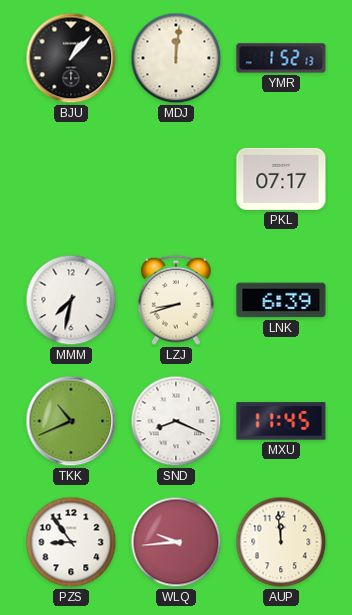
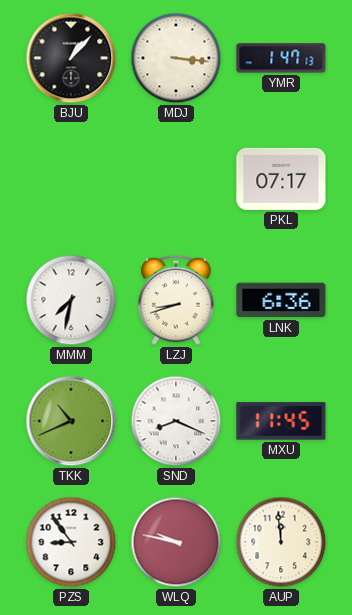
MDJ: 12:01 -> 3:16
YMR: 1:52 -> 1:47
LNK: 6:39 -> 6:36
WLQ: 9:44 -> 9:47
